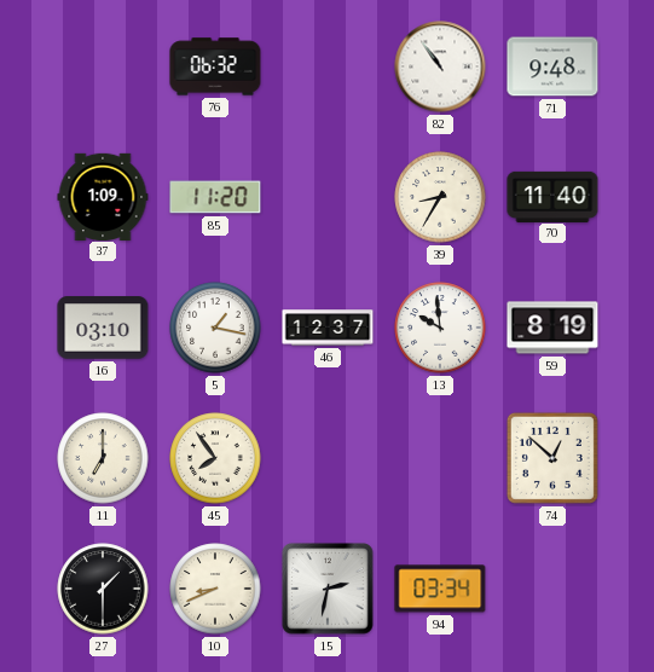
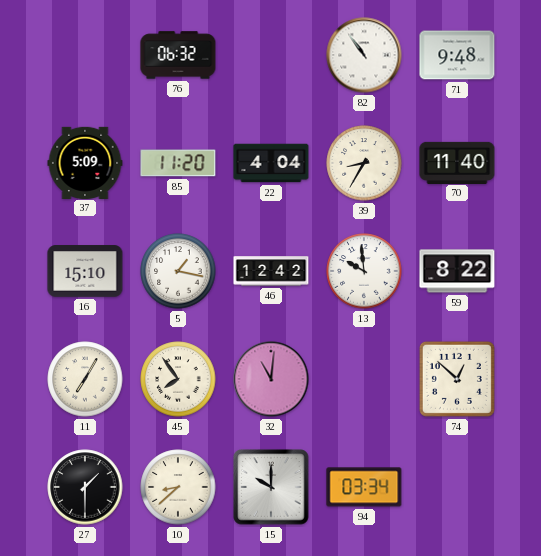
37: 1:09 -> 5:09
22: none -> 4:04
16: 03:10 -> 15:10
46: 12:37 -> 12:42
59: 8:19 -> 8:22
11: 7:00 -> 7:05
32: none -> 11:01
10: 8:41 -> 8:38
15: 2:32 -> 10:00
